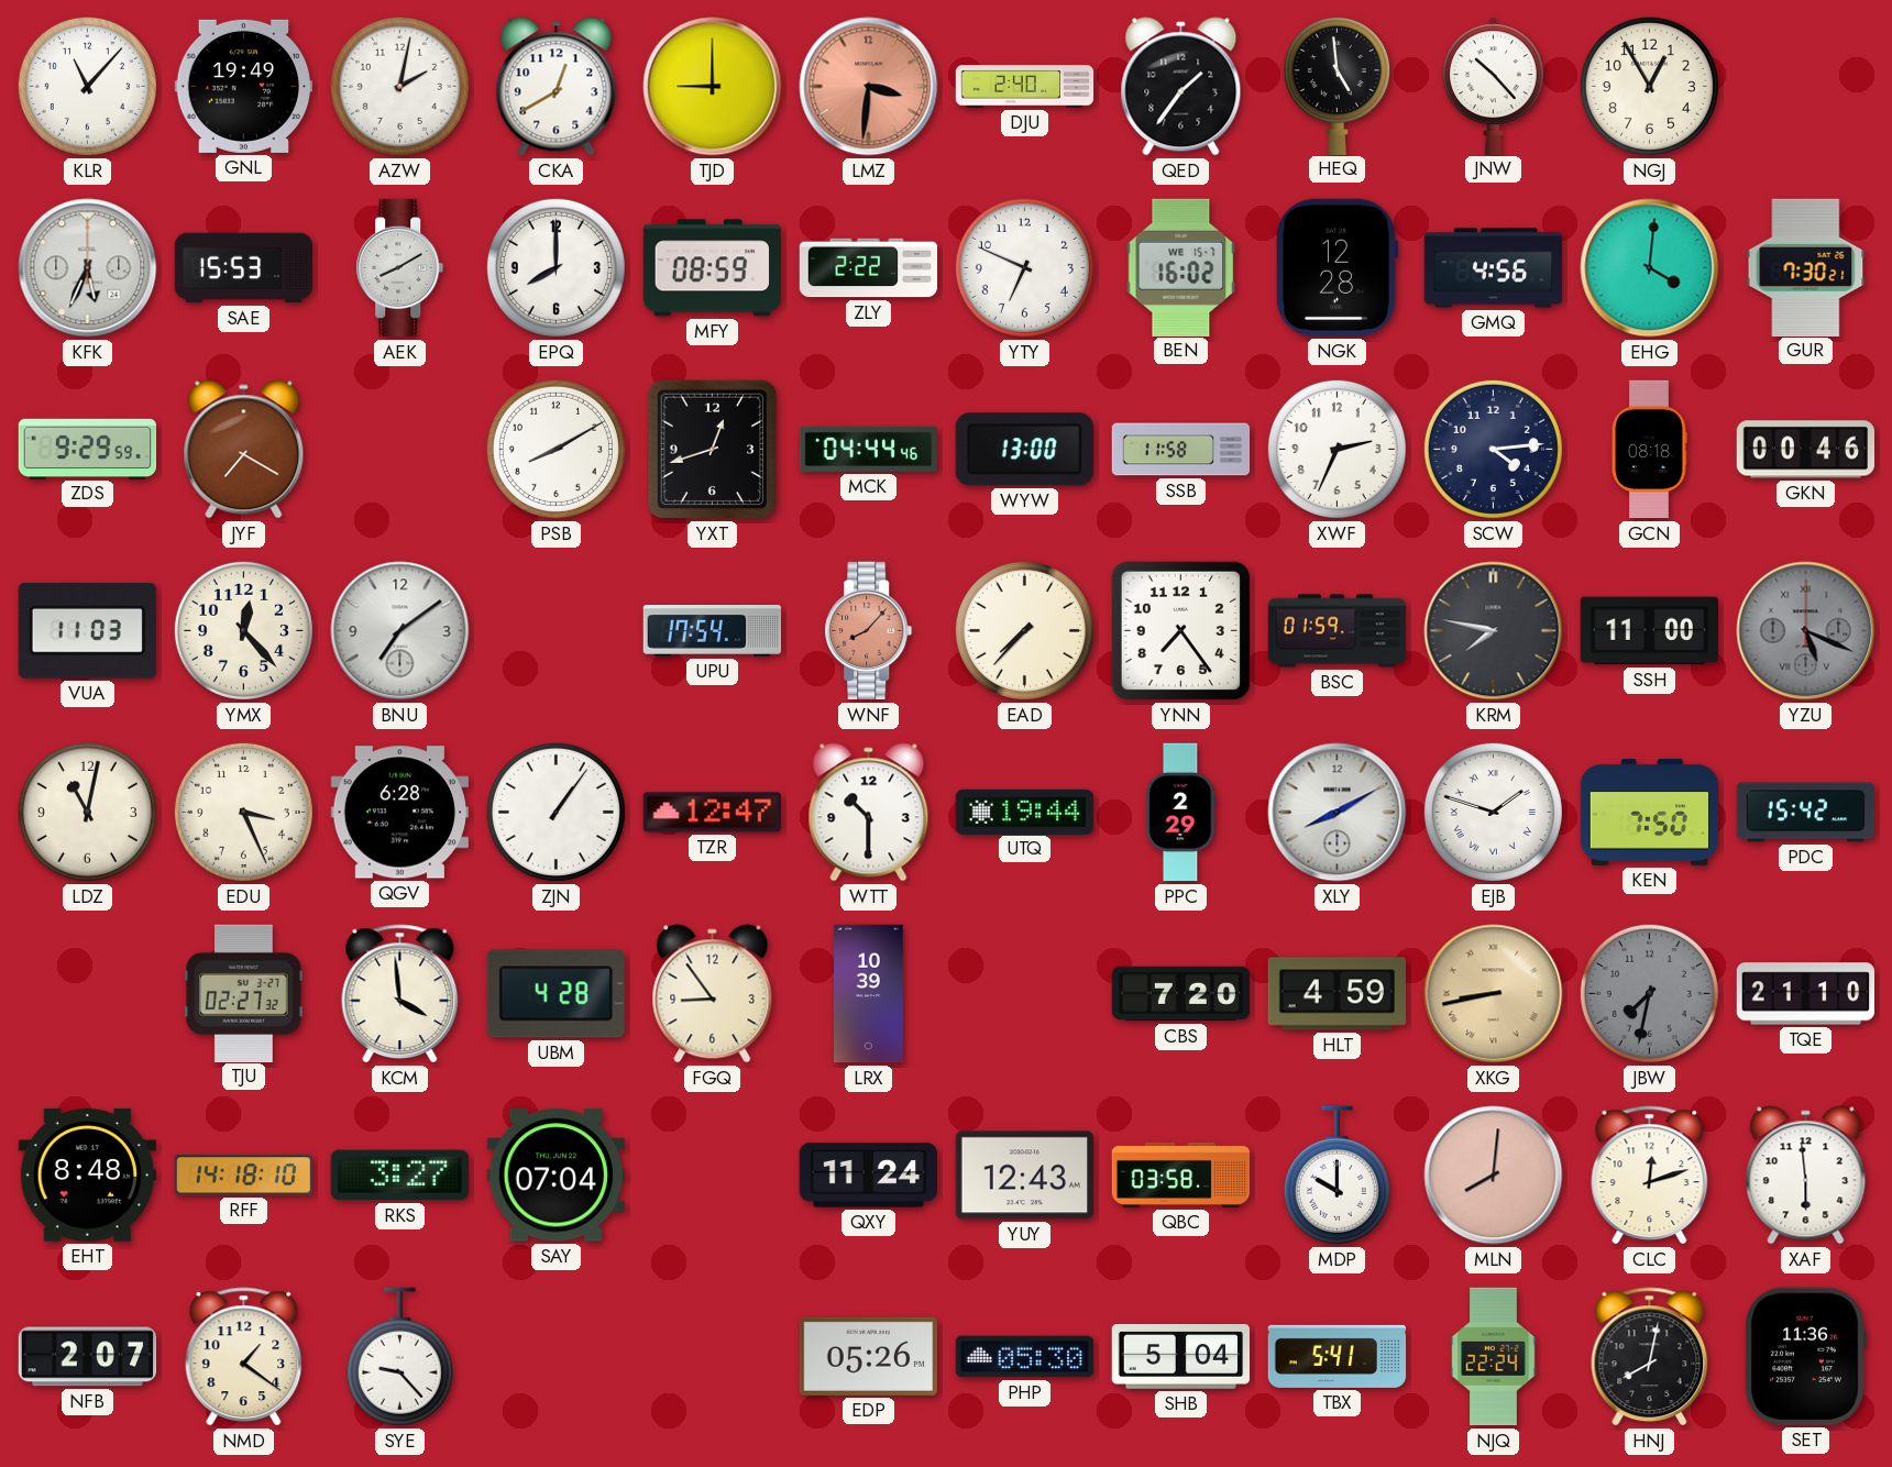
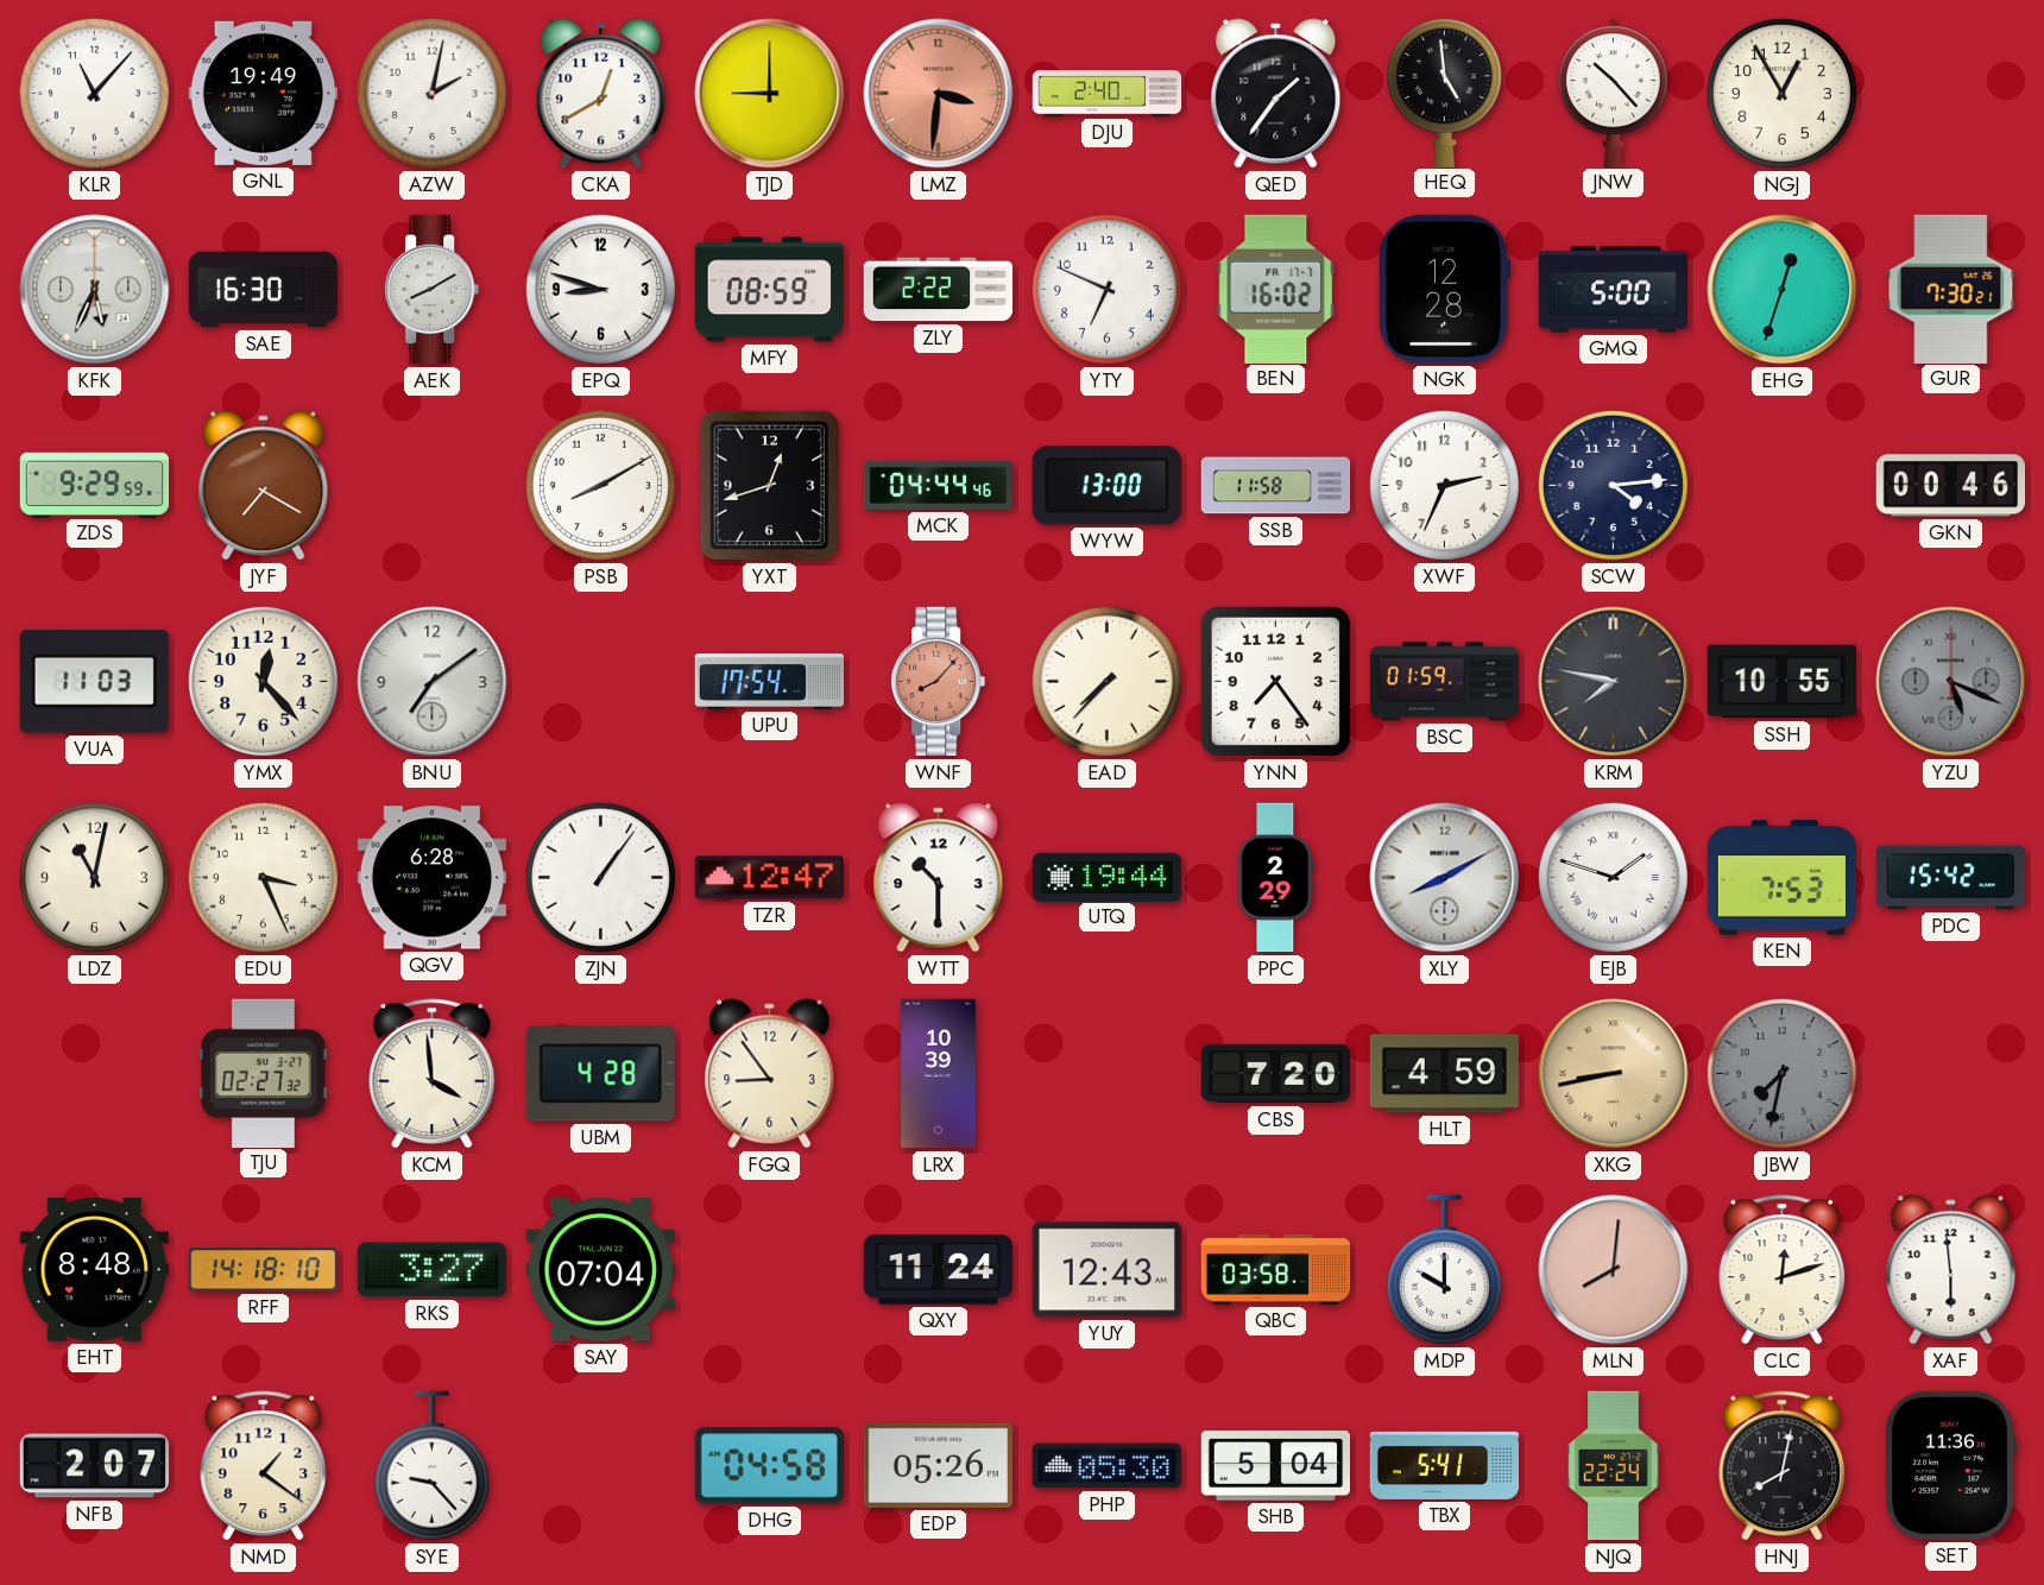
SAE: 15:53 -> 16:30
EPQ: 8:00 -> 8:48
BEN date: WE 15-7 -> FR 17-7
GMQ: 4:56 -> 5:00
EHG: 4:01 -> 12:33
GCN: 08:18 -> none
SSH: 11:00 -> 10:55
KEN: 7:50 -> 7:53
TQE: 21:10 -> none
DHG: none -> 04:58
